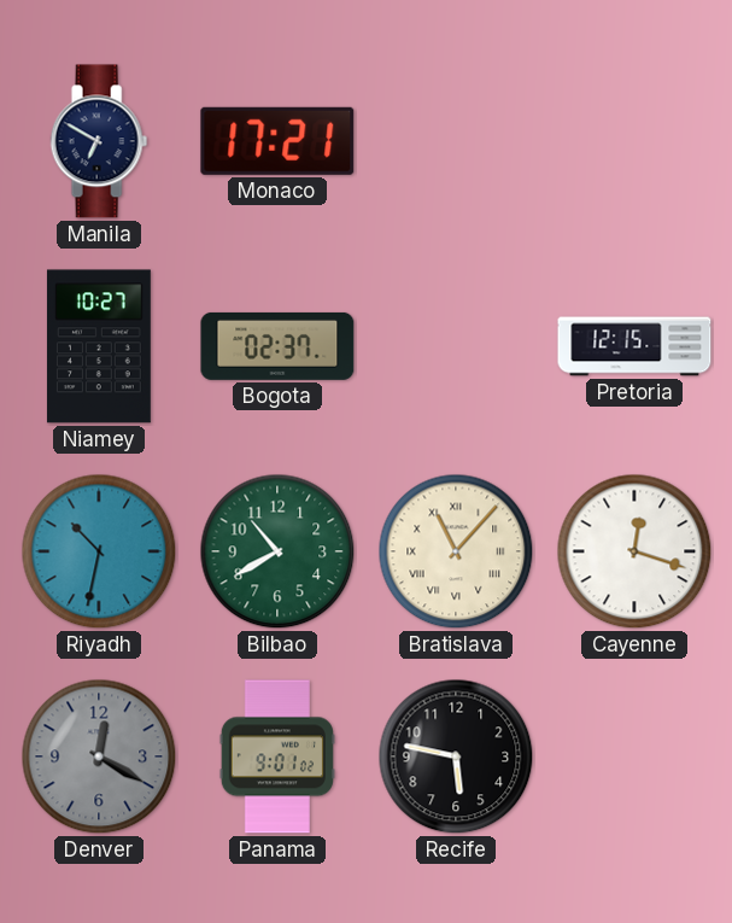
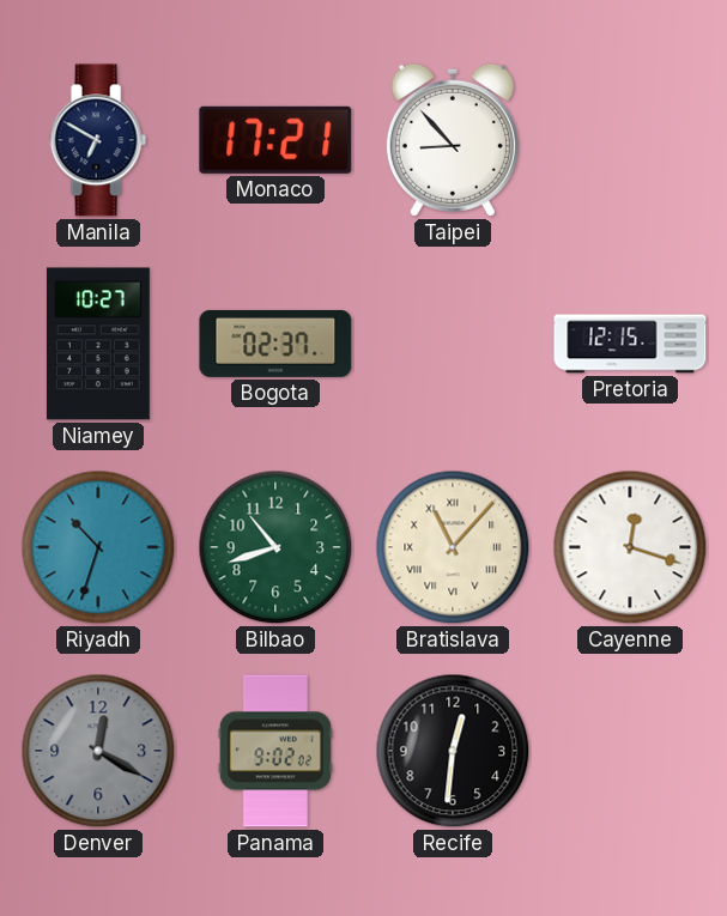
Taipei: none -> 8:53
Riyadh: 10:32 -> 10:33
Bilbao: 10:40 -> 10:42
Panama: 9:01 -> 9:02
Recife: 5:47 -> 12:31
